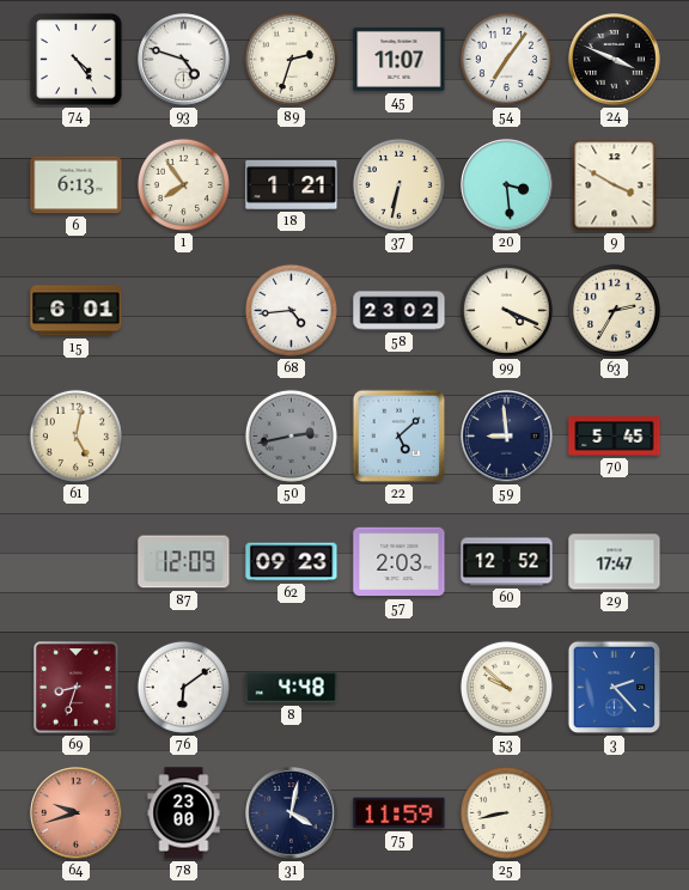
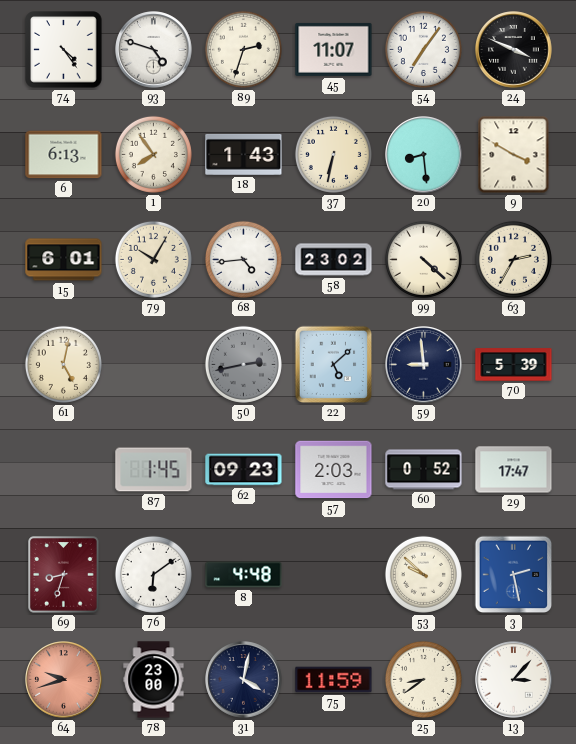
18: 1:21 -> 1:43
20: 3:29 -> 8:29
79: none -> 10:05
99: 4:19 -> 4:22
70: 5:45 -> 5:39
87: 12:09 -> 1:45
60: 12:52 -> 0:52
3: 2:23 -> 2:28
25: 8:43 -> 8:39
13: none -> 3:07
